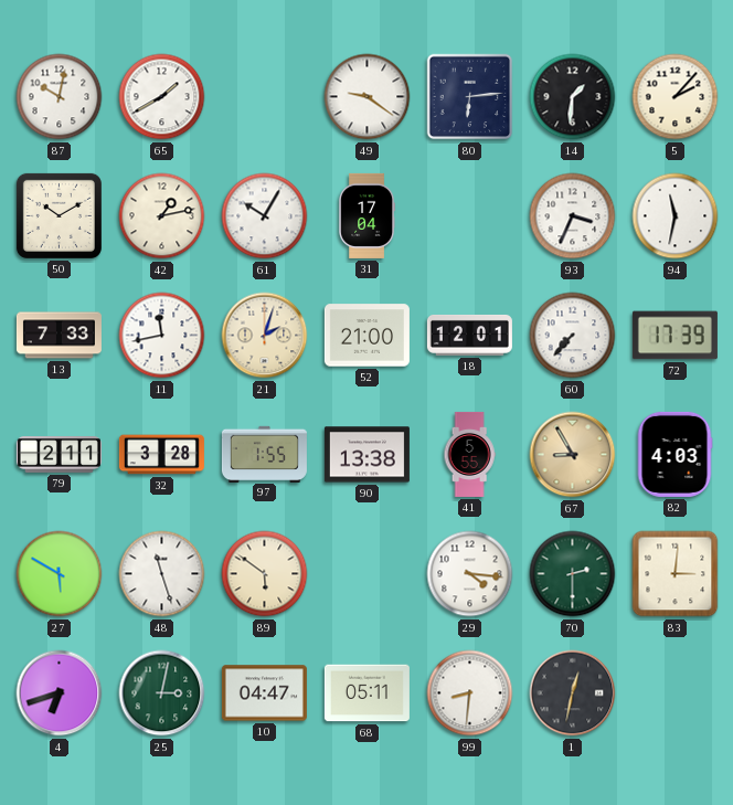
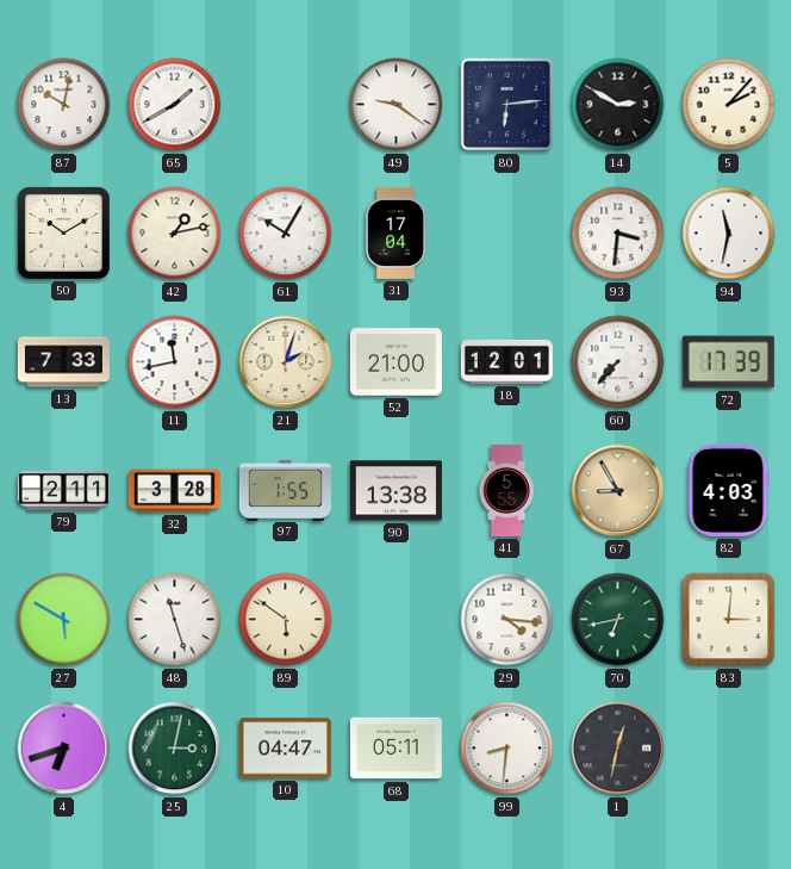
14: 1:31 -> 2:50
93: 3:34 -> 3:31
70: 2:30 -> 6:43
